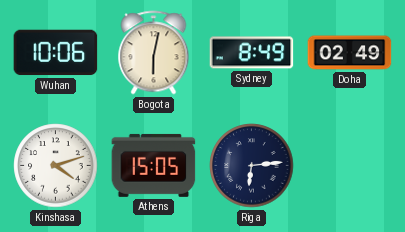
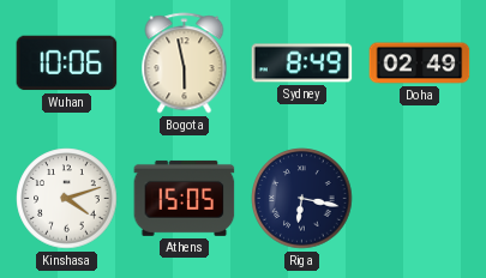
Bogota: 6:02 -> 5:58
Riga: 6:14 -> 6:17
